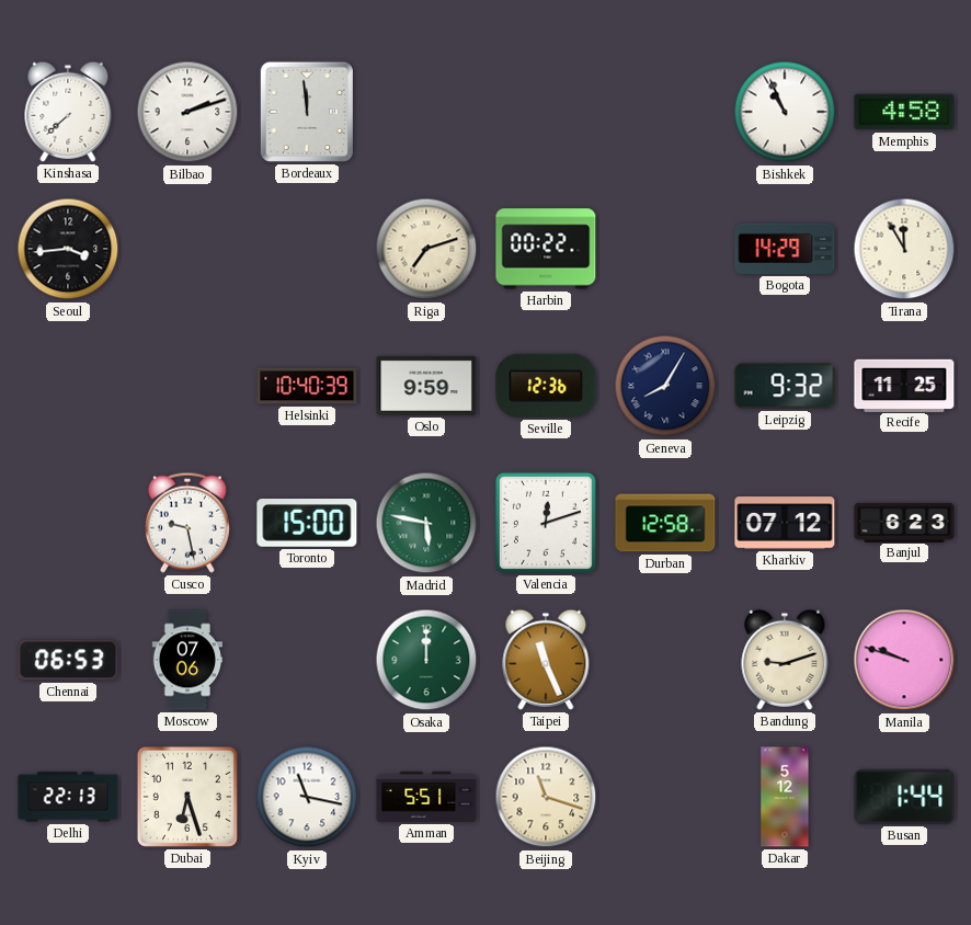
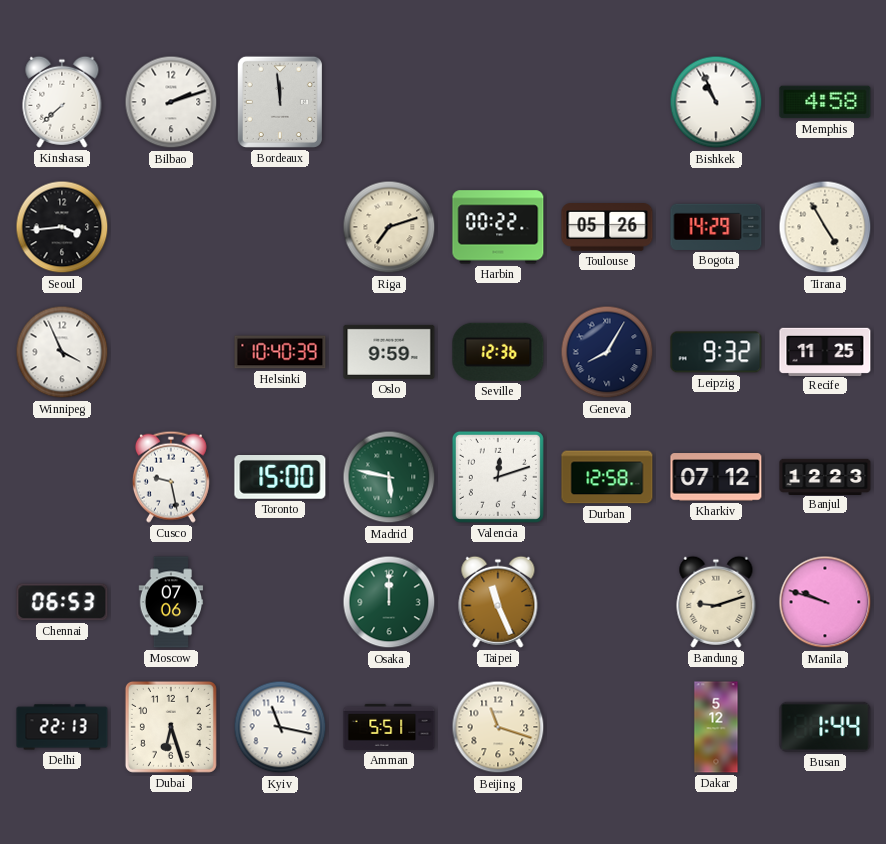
Toulouse: none -> 05:26
Tirana: 11:55 -> 4:55
Winnipeg: none -> 3:56
Banjul: 6:23 -> 12:23
